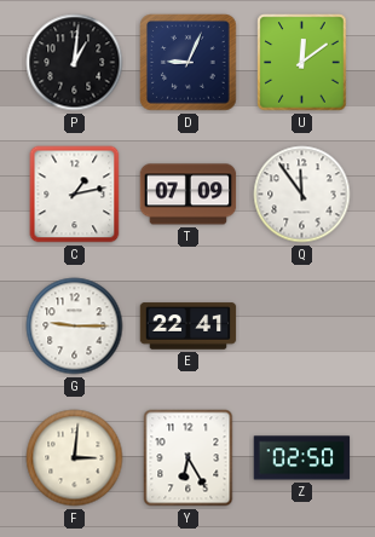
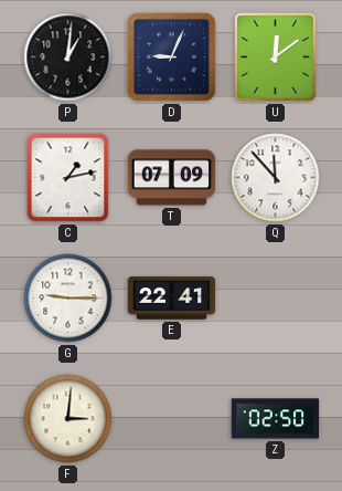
Q: 11:54 -> 11:53
Y: 6:25 -> none
